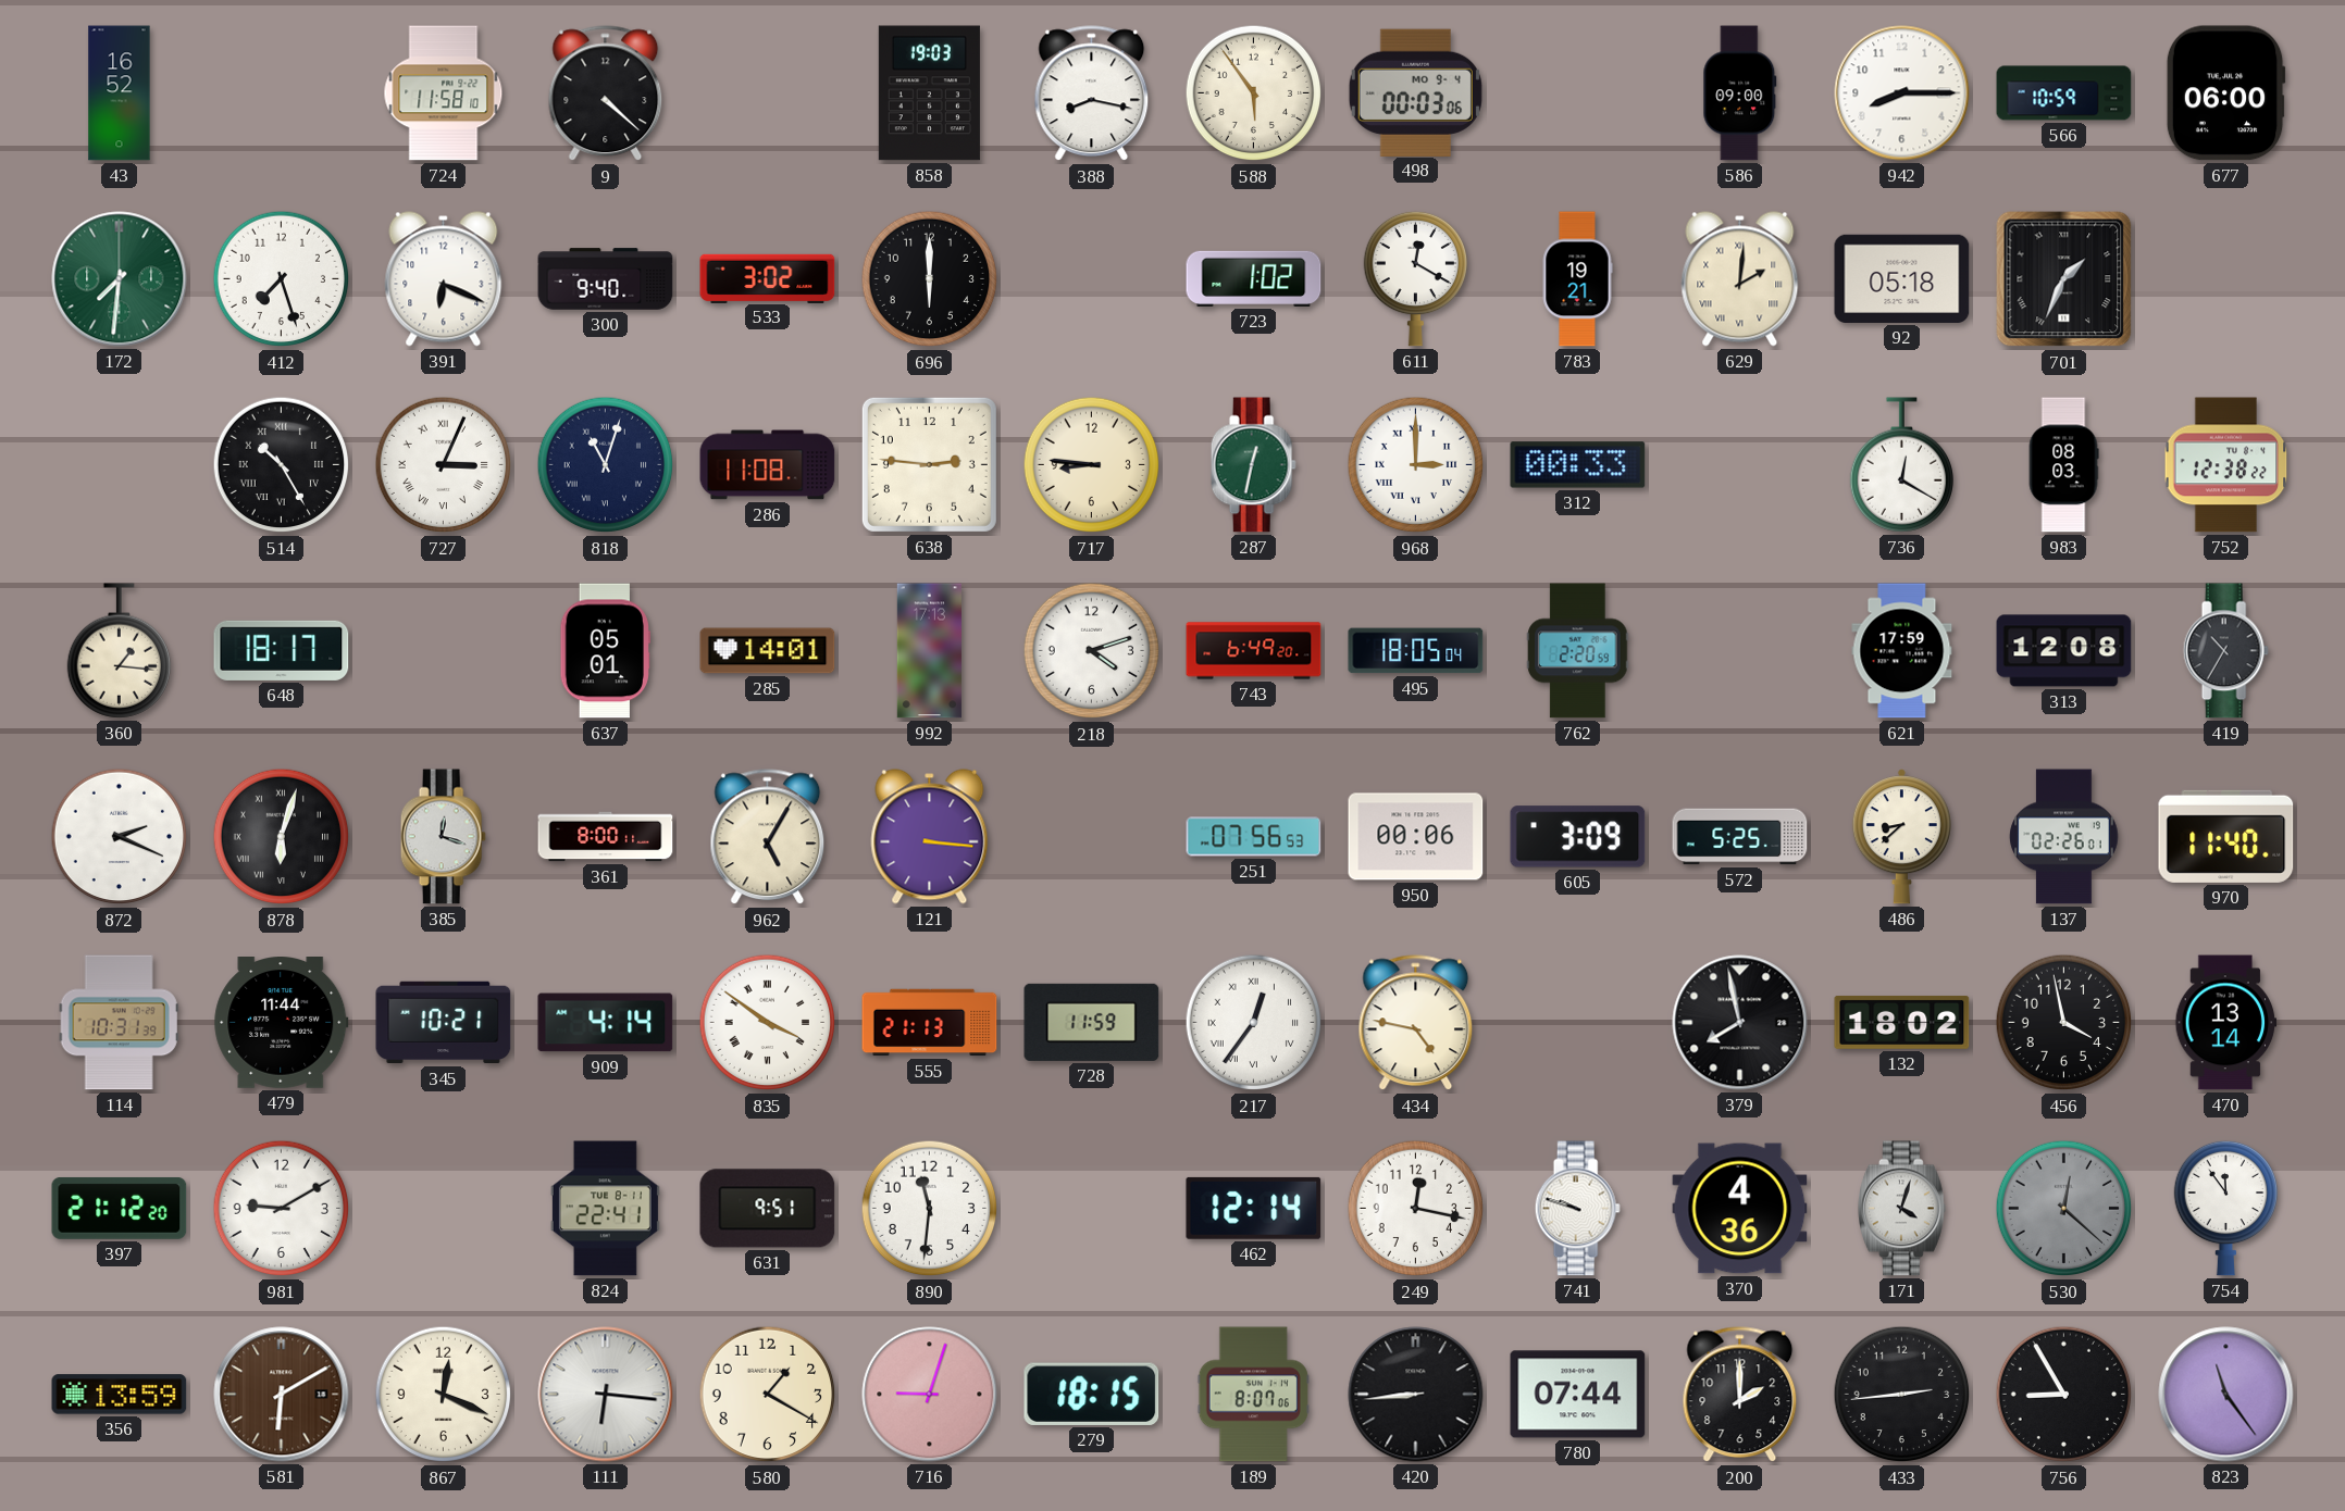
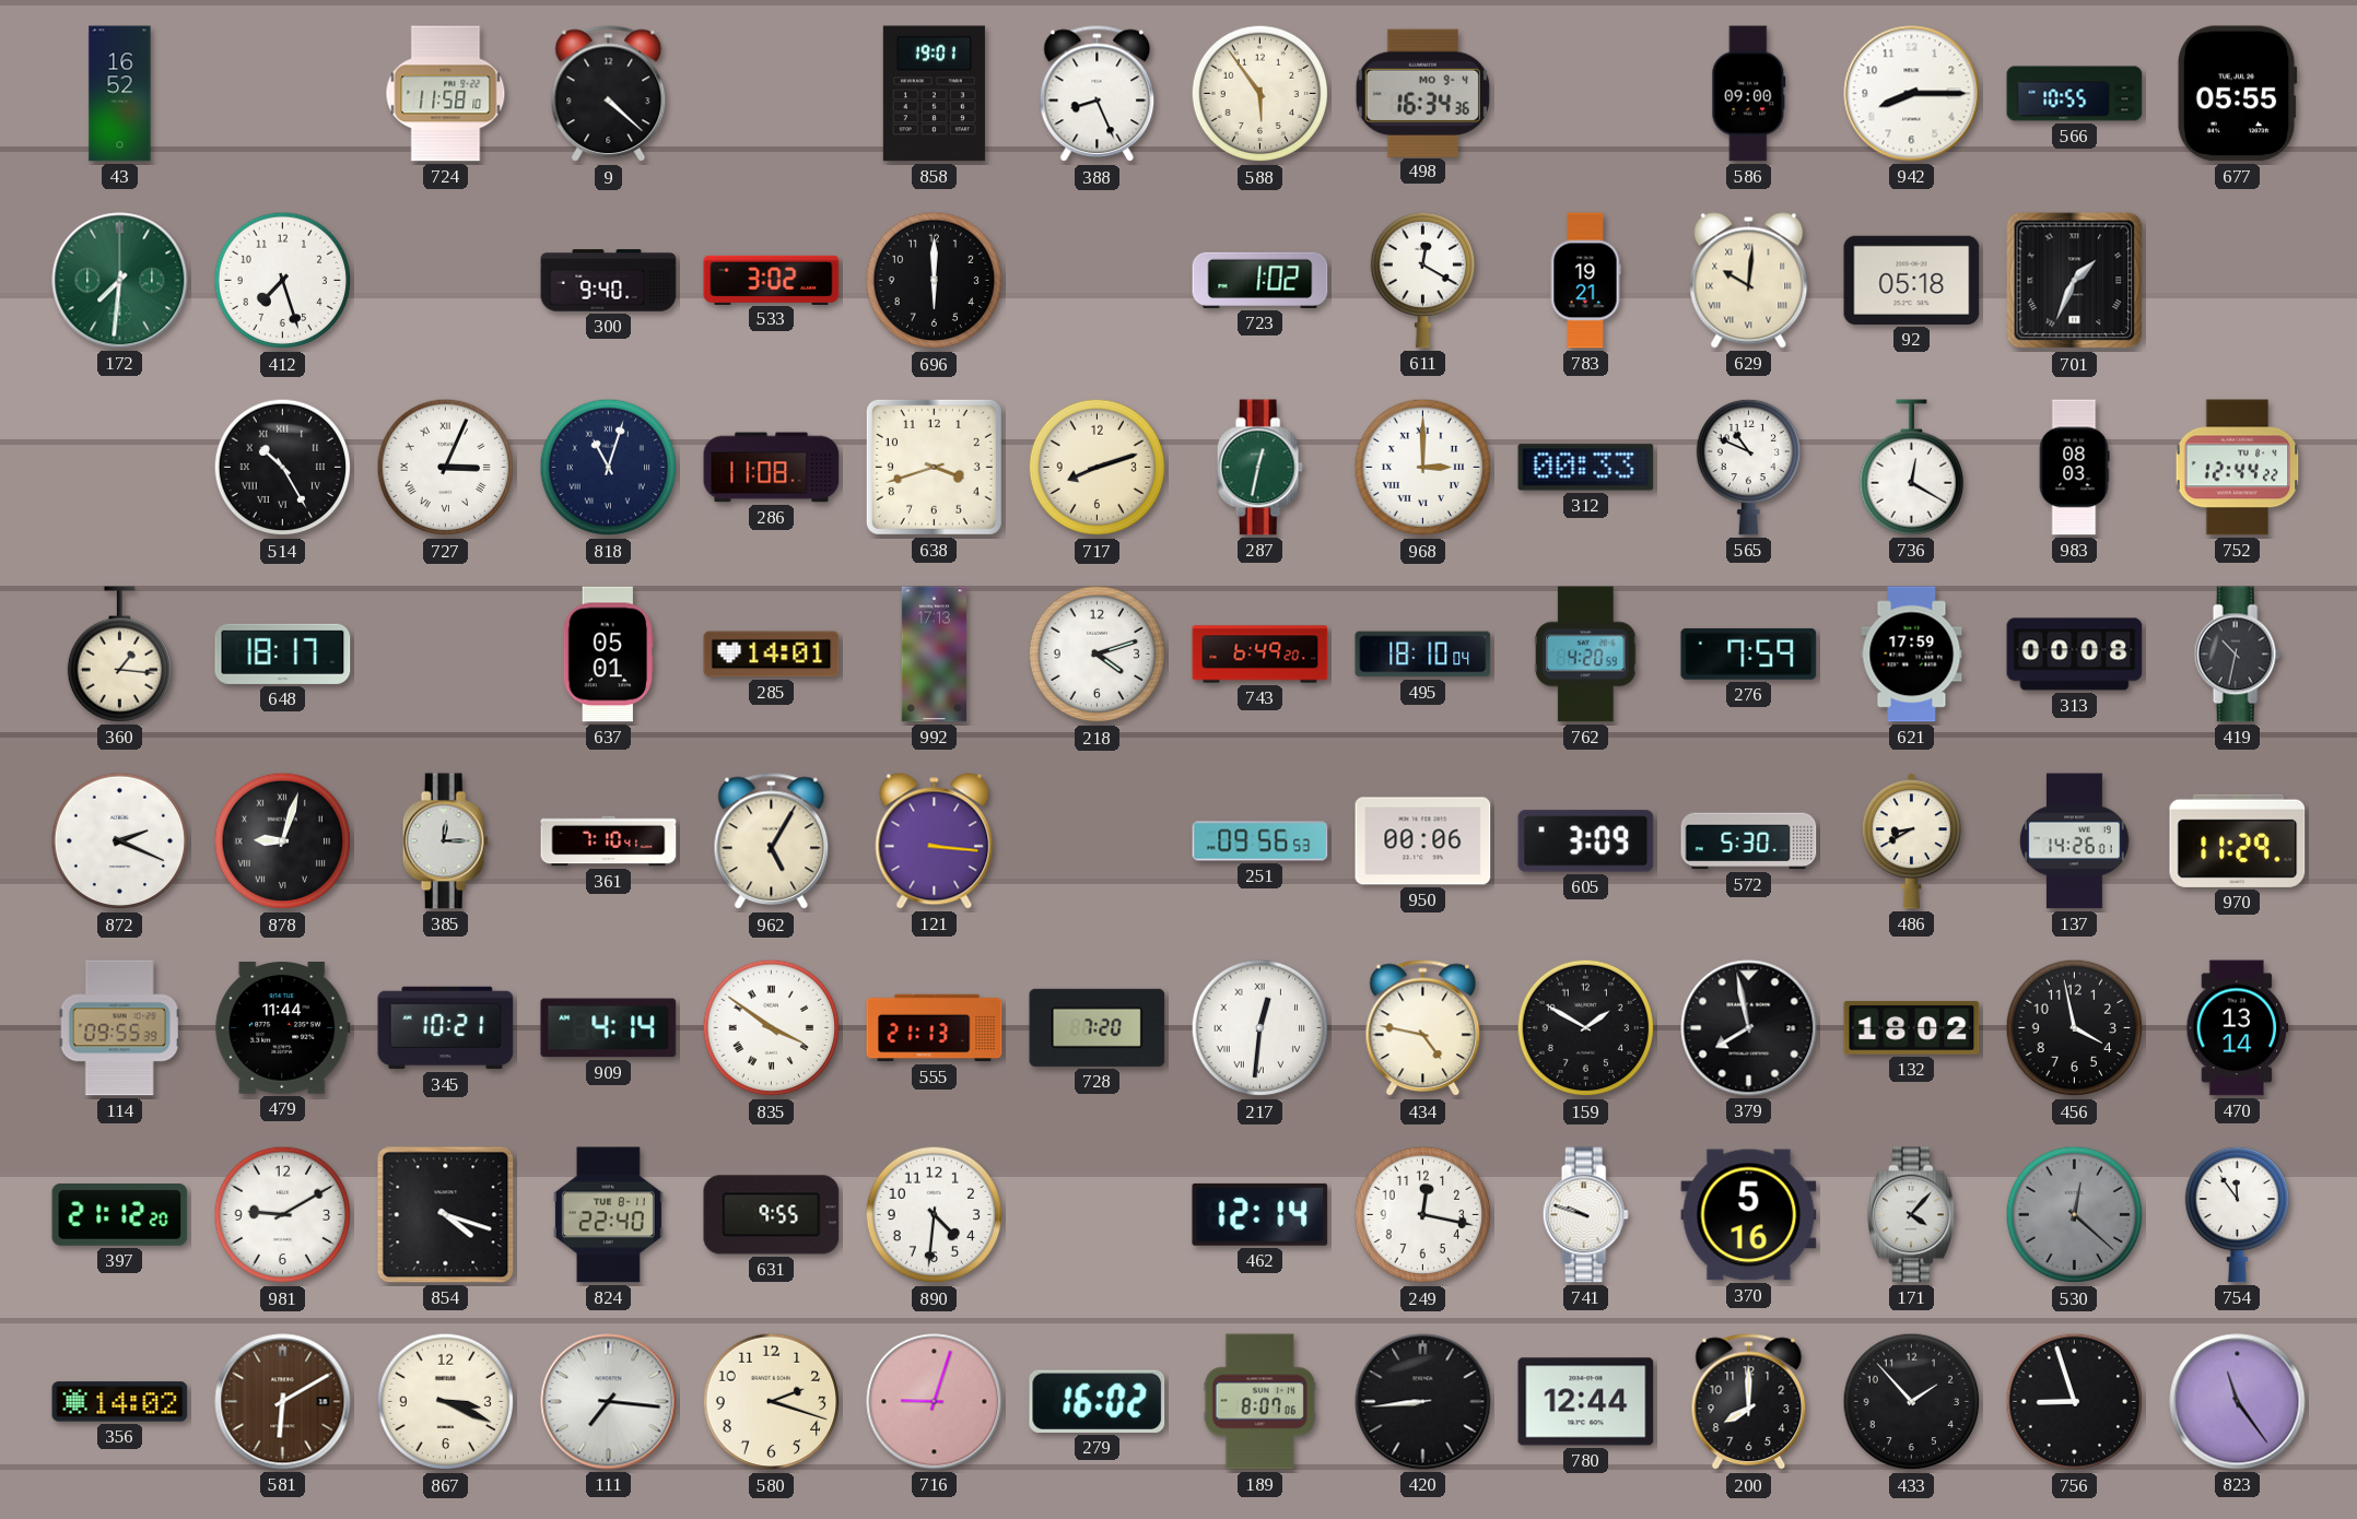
858: 19:03 -> 19:01
388: 8:17 -> 8:26
498: 00:03 -> 16:34
566: 10:59 -> 10:55
677: 06:00 -> 05:55
391: 6:19 -> none
629: 2:01 -> 10:01
638: 2:46 -> 3:42
717: 8:46 -> 8:12
565: none -> 10:49
752: 12:38 -> 12:44
495: 18:05 -> 18:10
762: 2:20 -> 4:20
276: none -> 7:59
313: 12:08 -> 00:08
419: 10:35 -> 10:32
878: 6:03 -> 9:03
385: 12:18 -> 12:15
361: 8:00 -> 7:10
251: 07:56 -> 09:56
572: 5:25 -> 5:30
486: 8:38 -> 8:40
137: 02:26 -> 14:26
970: 11:40 -> 11:29
114: 10:31 -> 09:55
728: 11:59 -> 7:20
217: 12:36 -> 12:31
159: none -> 1:50
854: none -> 4:18
824: 22:41 -> 22:40
631: 9:51 -> 9:55
890: 11:31 -> 4:31
370: 4:36 -> 5:16
171: 4:03 -> 4:07
356: 13:59 -> 14:02
867: 12:19 -> 3:19
111: 6:16 -> 7:16
580: 1:20 -> 2:18
279: 18:15 -> 16:02
780: 07:44 -> 12:44
200: 2:00 -> 8:00
433: 2:44 -> 1:53
756: 8:55 -> 8:57
